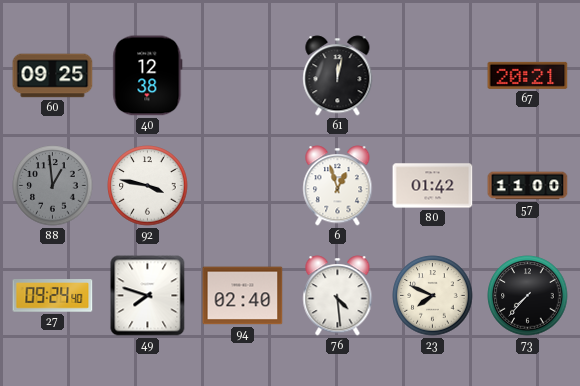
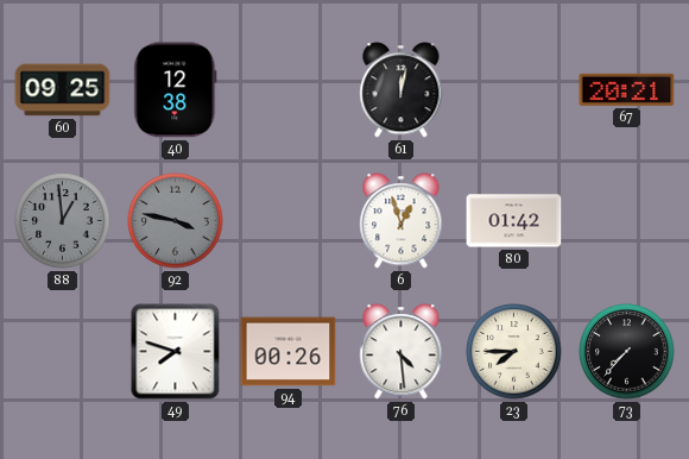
92 dial: white -> grey
57: 11:00 -> none
27: 09:24 -> none
94: 02:40 -> 00:26
23: 7:49 -> 7:45
